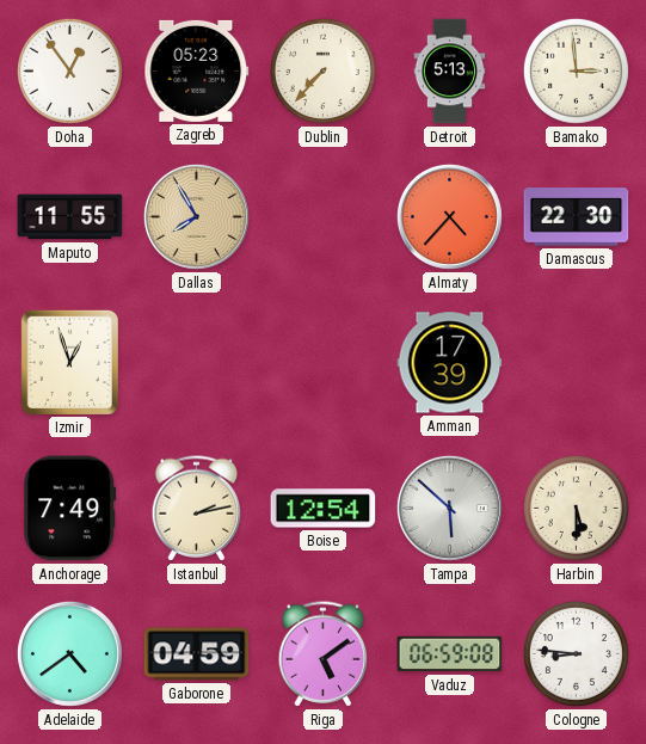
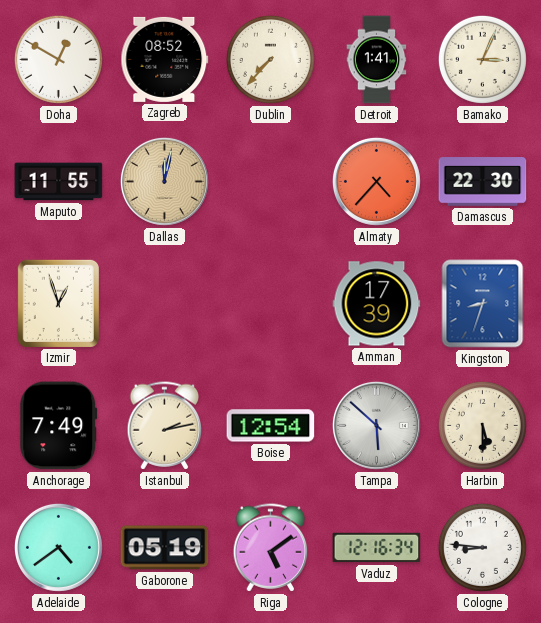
Doha: 12:54 -> 12:50
Zagreb: 05:23 -> 08:52
Detroit: 5:13 -> 1:41
Bamako: 2:59 -> 3:04
Dallas: 7:55 -> 12:02
Kingston: none -> 8:33
Gaborone: 04:59 -> 05:19
Vaduz: 06:59 -> 12:16
